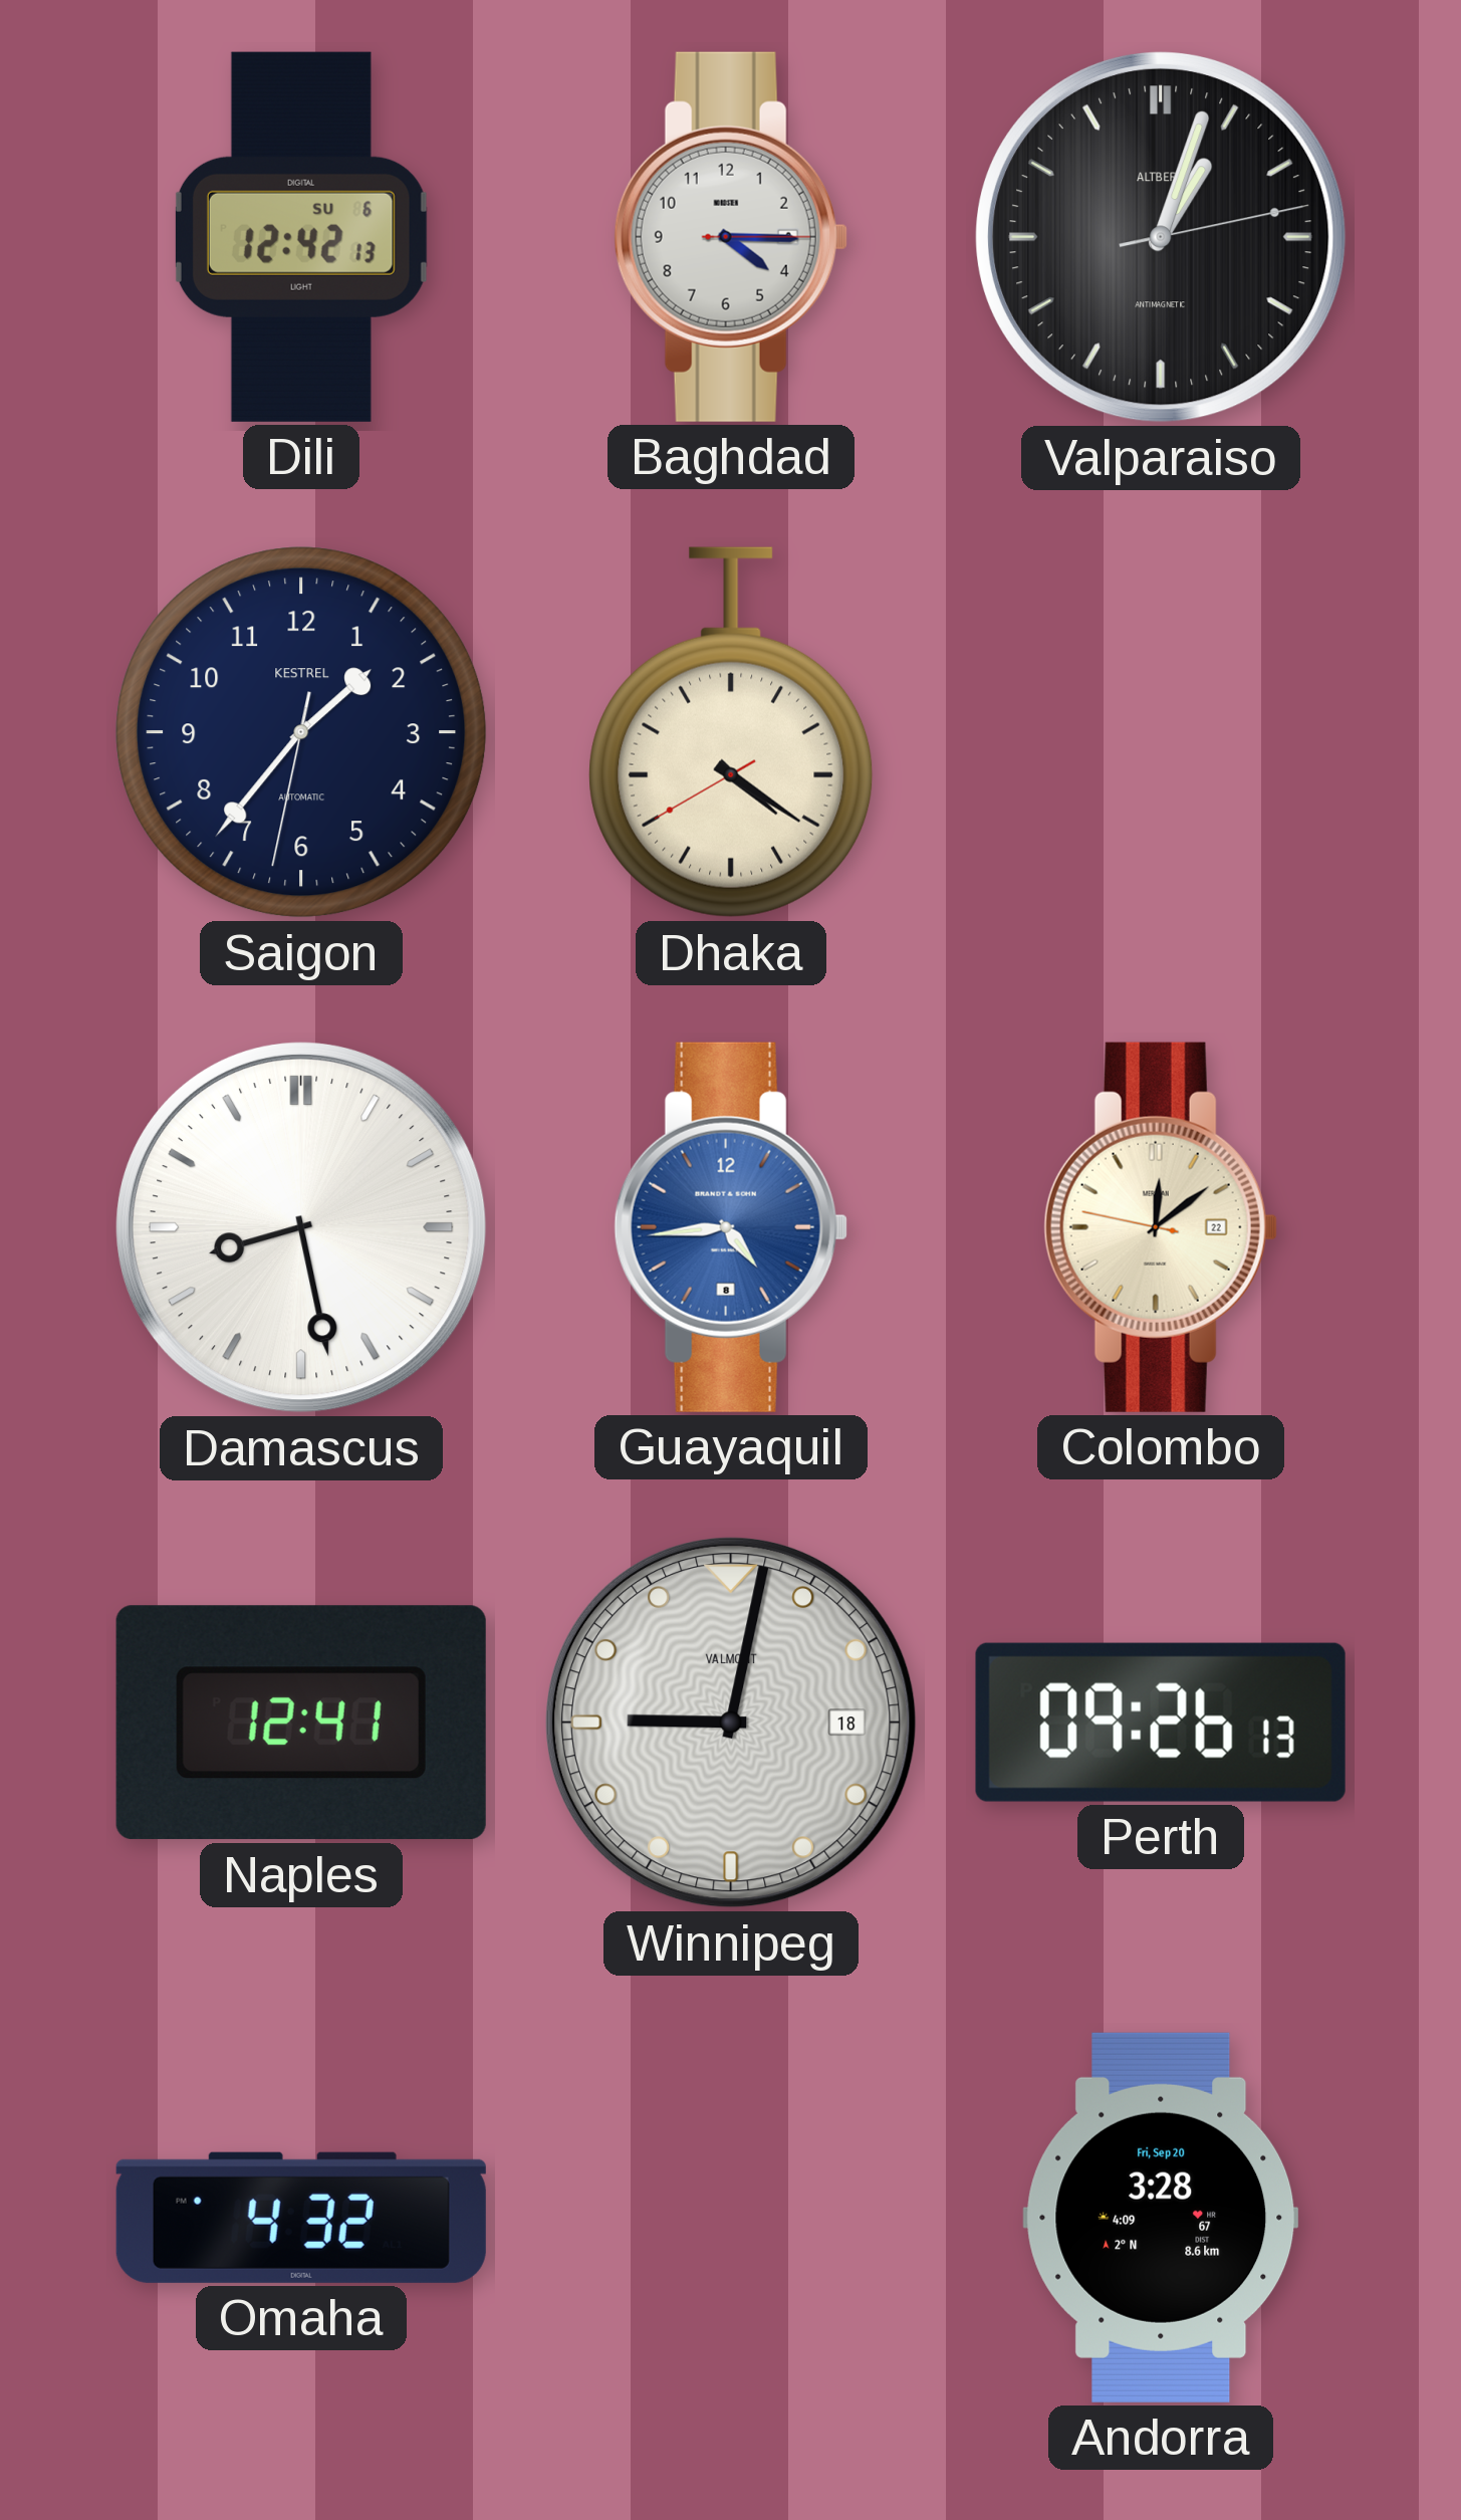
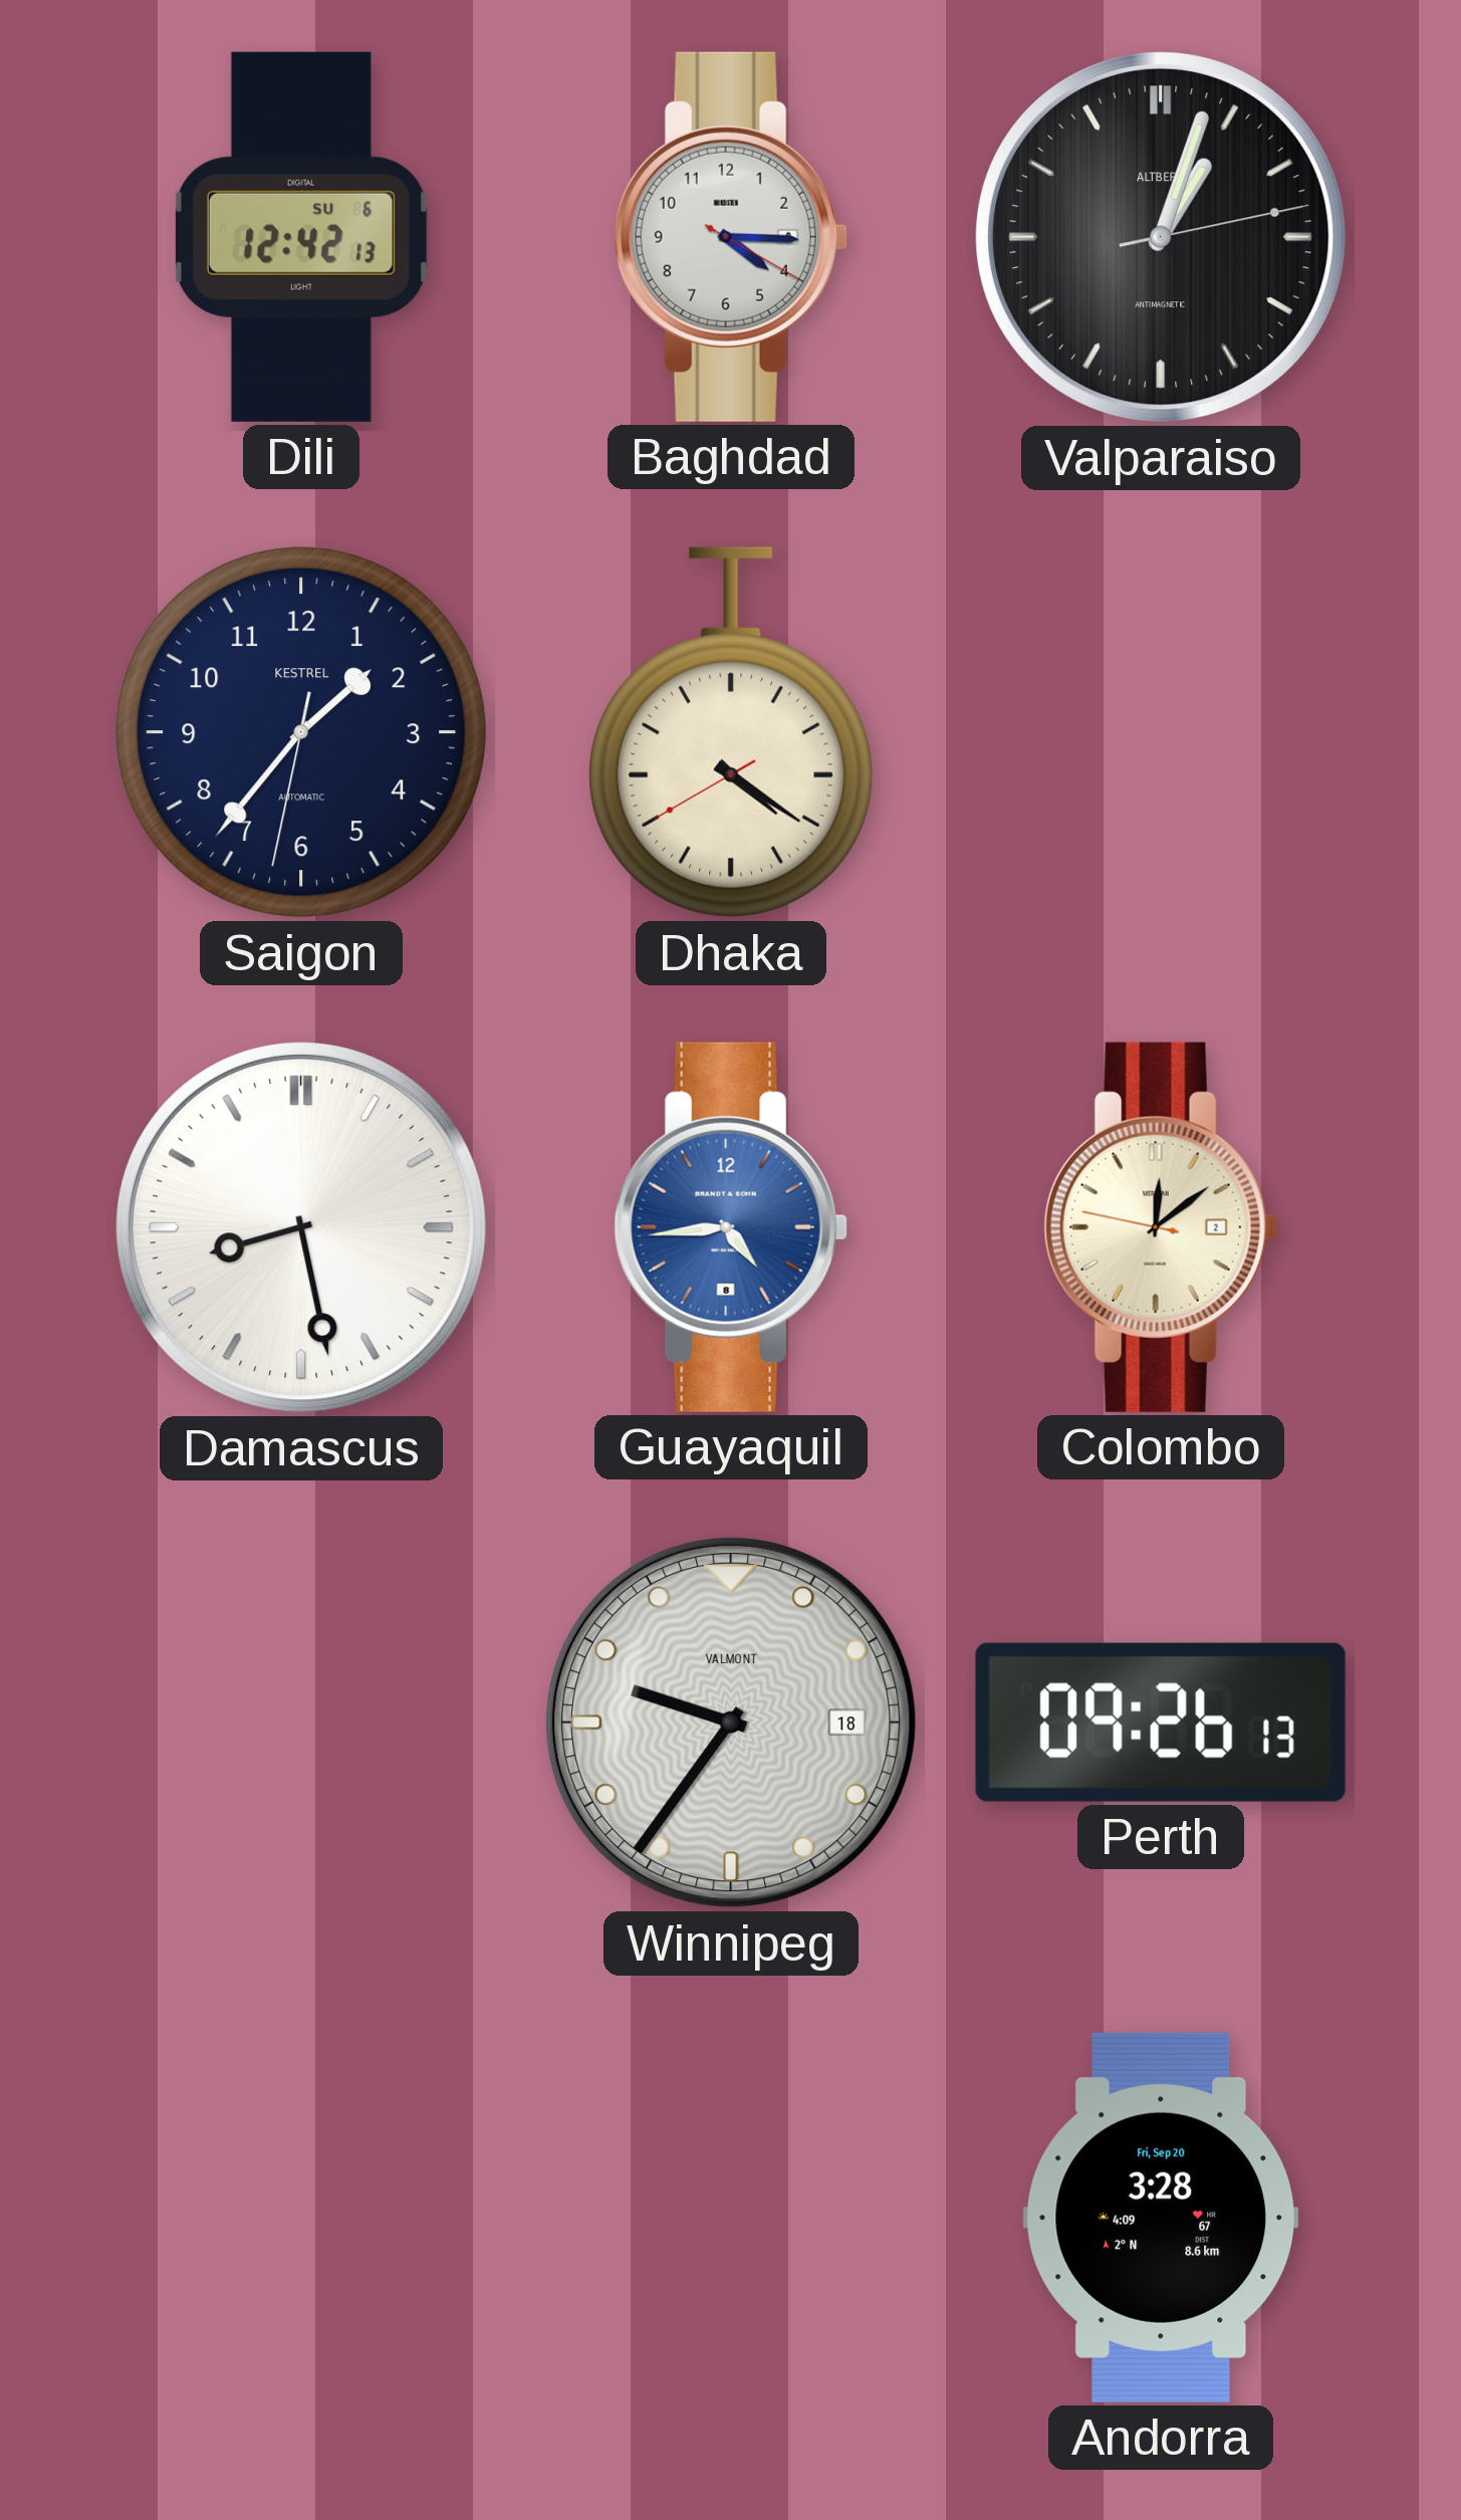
Baghdad: 4:15:15 -> 4:15:20
Colombo date: 22 -> 2
Naples: 12:41 -> none
Winnipeg: 9:02 -> 9:36
Omaha: 4:32 -> none
